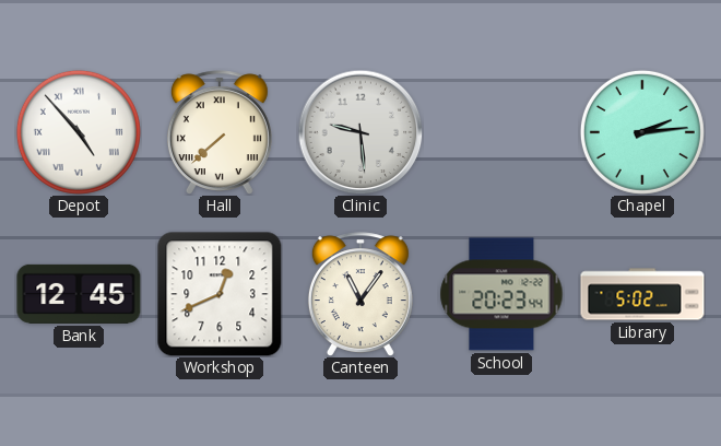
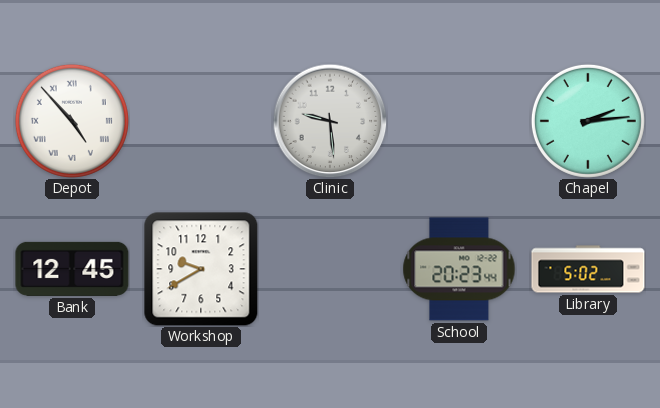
Hall: 7:38 -> none
Workshop: 12:41 -> 9:40
Canteen: 11:06 -> none
